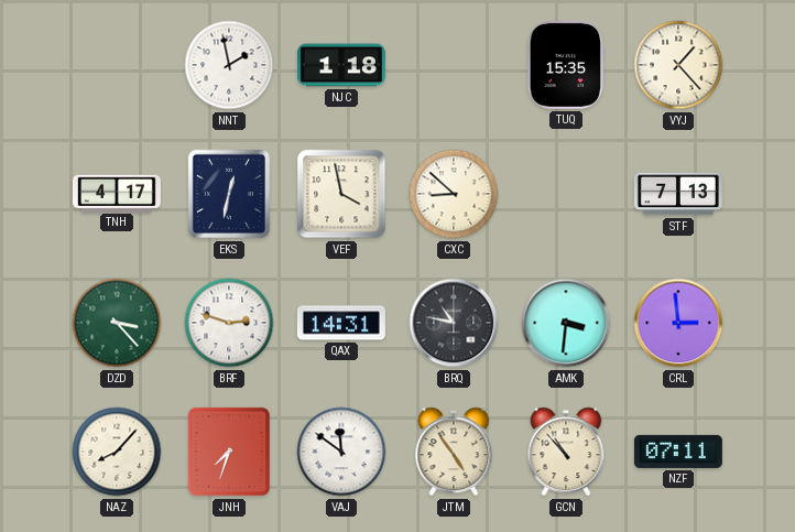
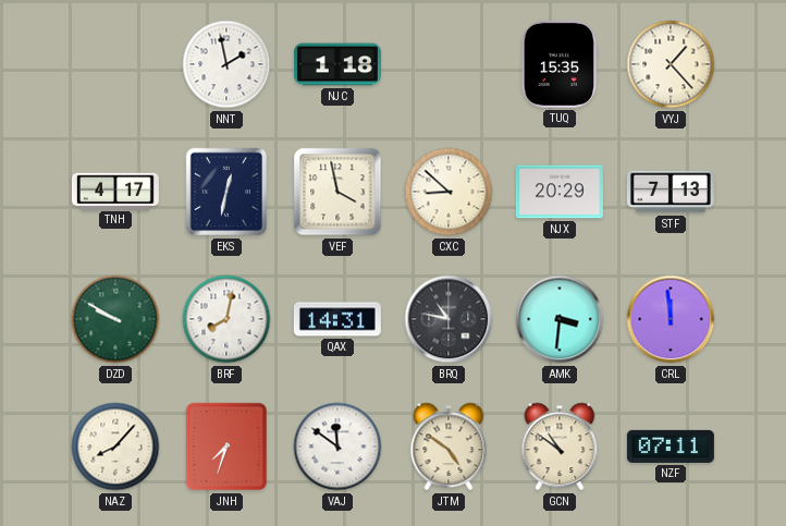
NJX: none -> 20:29
DZD: 3:23 -> 9:50
BRF: 2:48 -> 8:02
CRL: 2:59 -> 11:59
JTM: 4:54 -> 4:51
GCN: 10:53 -> 10:51
